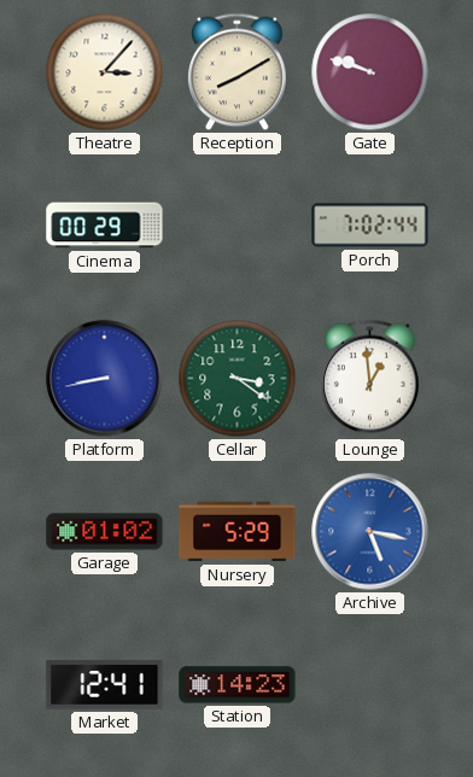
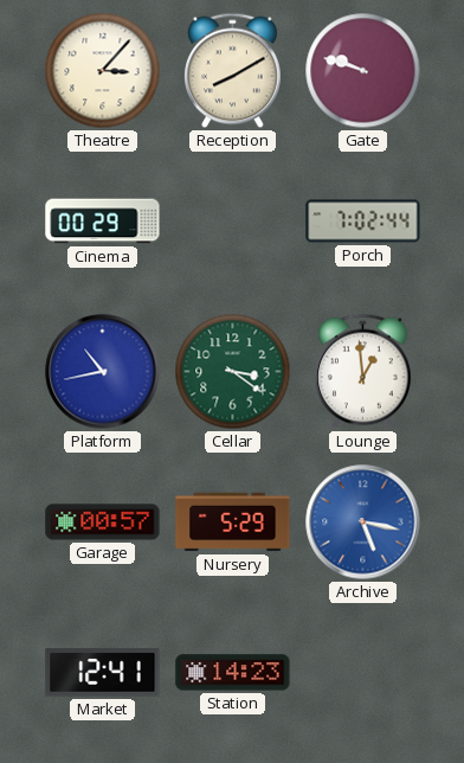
Platform: 8:43 -> 10:43
Garage: 01:02 -> 00:57
